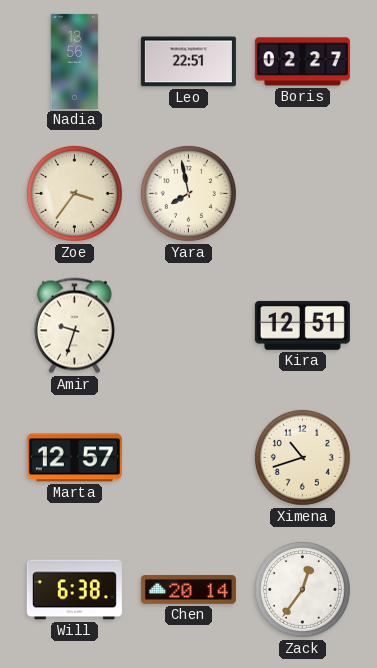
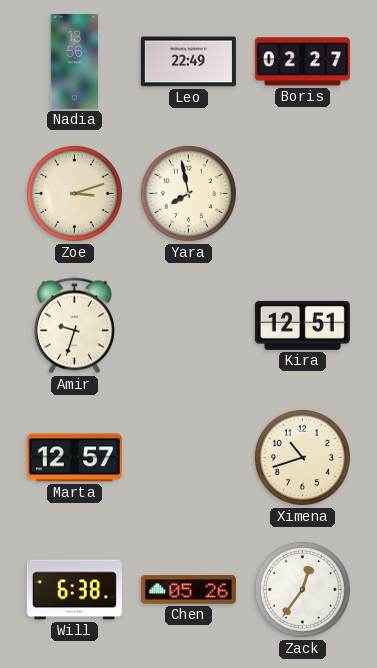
Leo: 22:51 -> 22:49
Zoe: 3:36 -> 3:12
Chen: 20:14 -> 05:26
